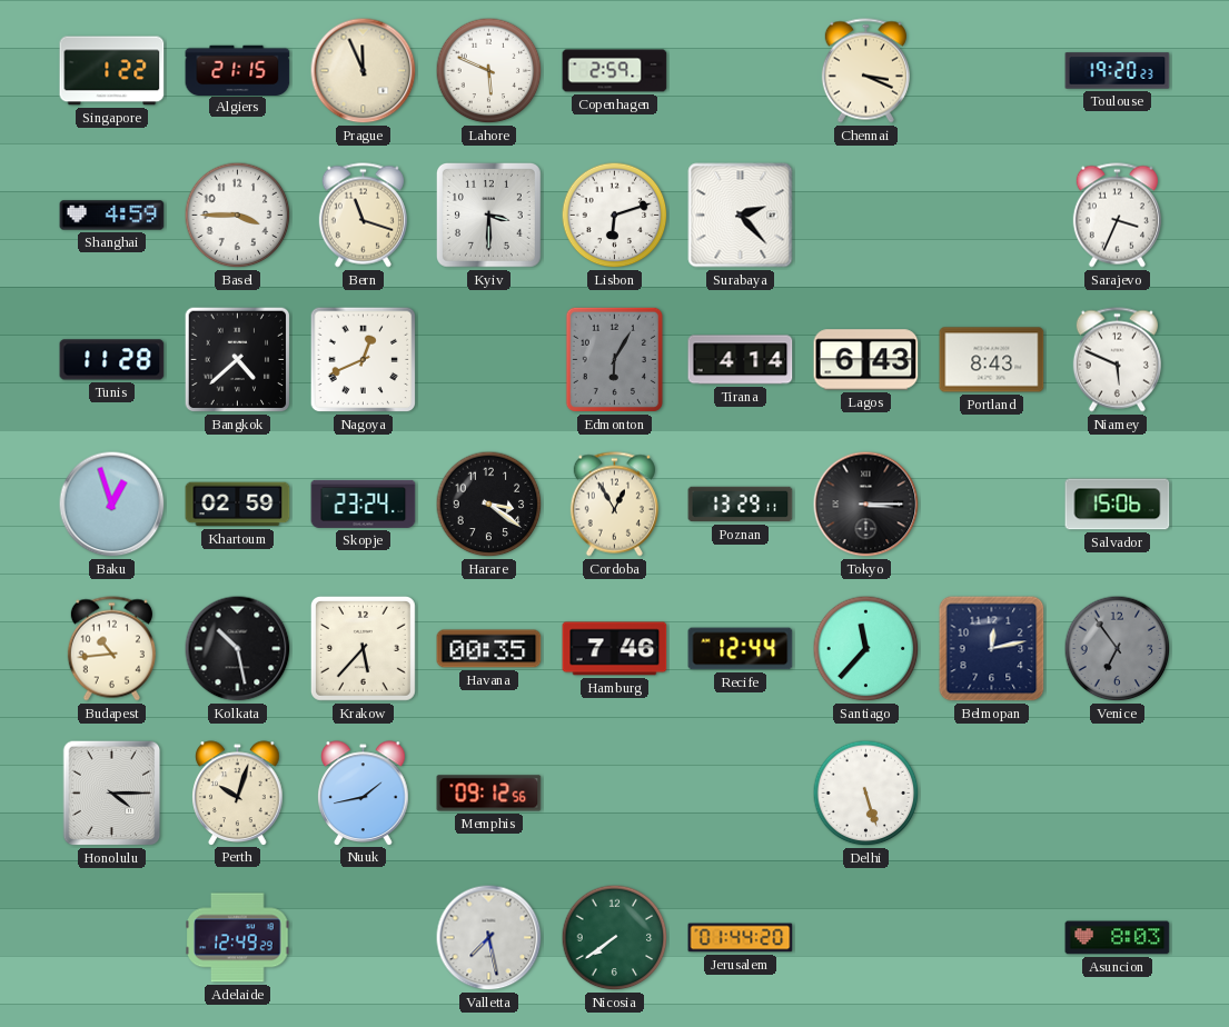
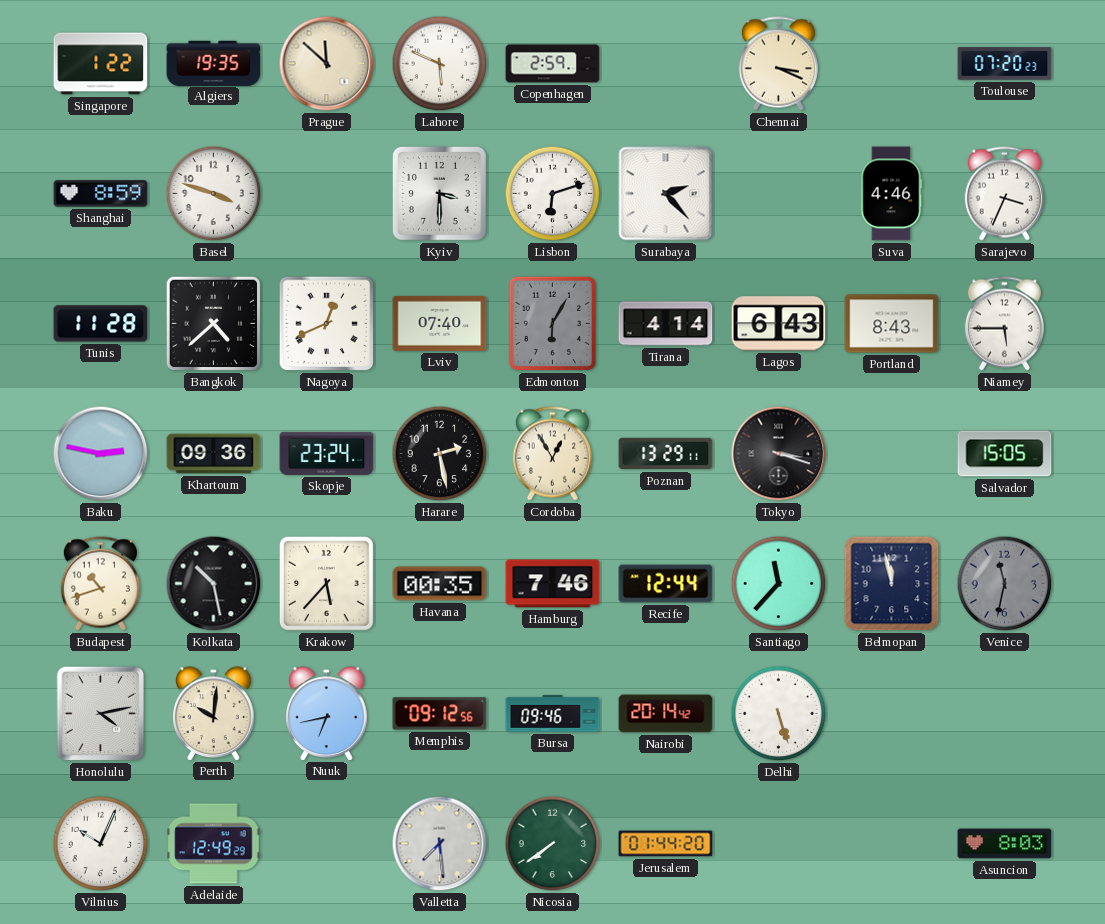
Algiers: 21:15 -> 19:35
Prague: 11:56 -> 11:52
Toulouse: 19:20 -> 07:20
Shanghai: 4:59 -> 8:59
Basel: 3:45 -> 3:48
Bern: 11:18 -> none
Suva: none -> 4:46
Lviv: none -> 07:40
Niamey: 5:49 -> 5:45
Baku: 12:57 -> 2:47
Khartoum: 02:59 -> 09:36
Harare: 3:21 -> 2:28
Tokyo: 3:15 -> 3:18
Salvador: 15:06 -> 15:05
Budapest: 10:44 -> 10:42
Belmopan: 12:13 -> 11:58
Venice: 6:54 -> 11:32
Honolulu: 4:15 -> 4:13
Perth: 10:03 -> 10:01
Nuuk: 1:43 -> 6:43
Bursa: none -> 09:46
Nairobi: none -> 20:14
Vilnius: none -> 10:04
Valletta: 7:28 -> 7:29
